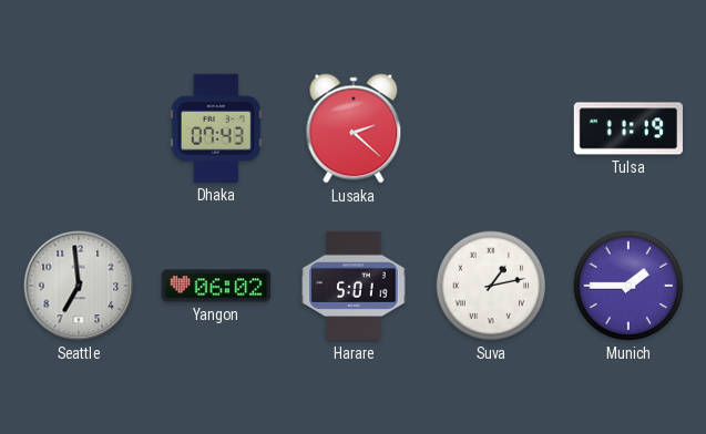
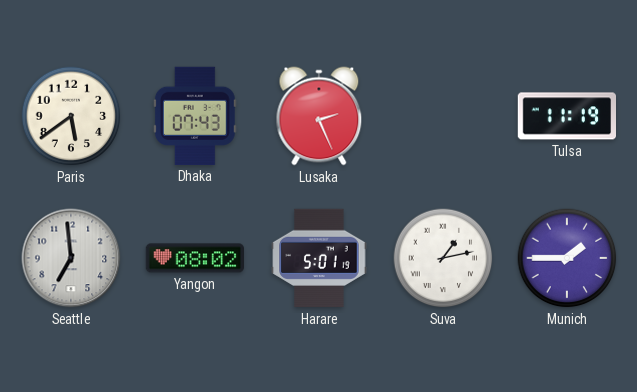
Paris: none -> 5:39
Lusaka: 2:22 -> 2:26
Yangon: 06:02 -> 08:02
